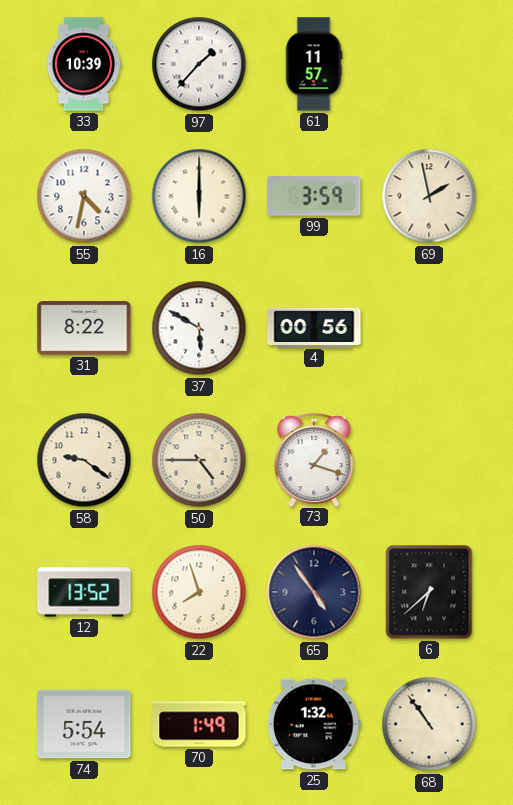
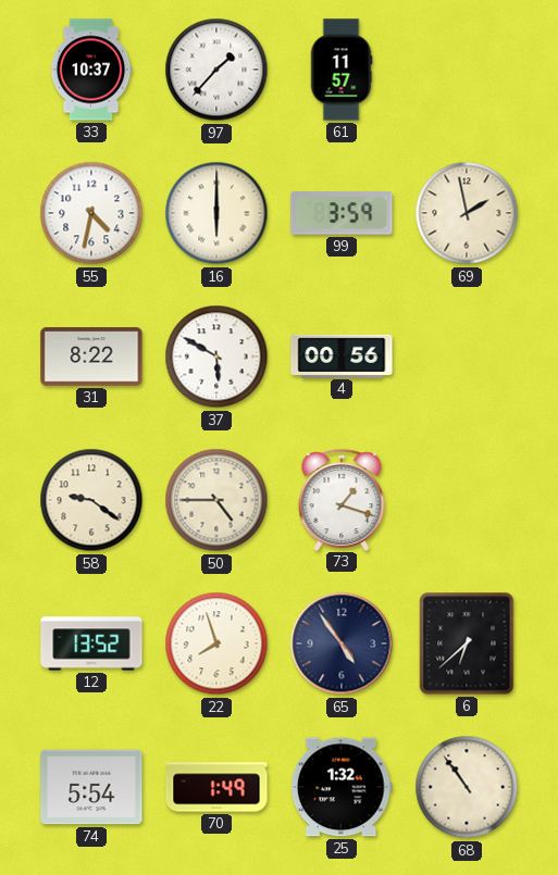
33: 10:39 -> 10:37
